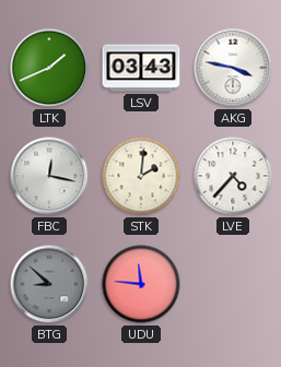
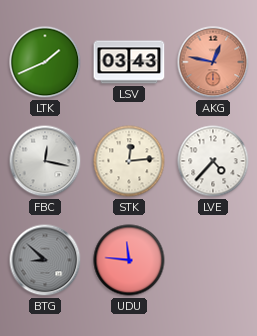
AKG: 3:47 -> 12:47
AKG dial: white -> salmon
STK: 2:01 -> 12:14
